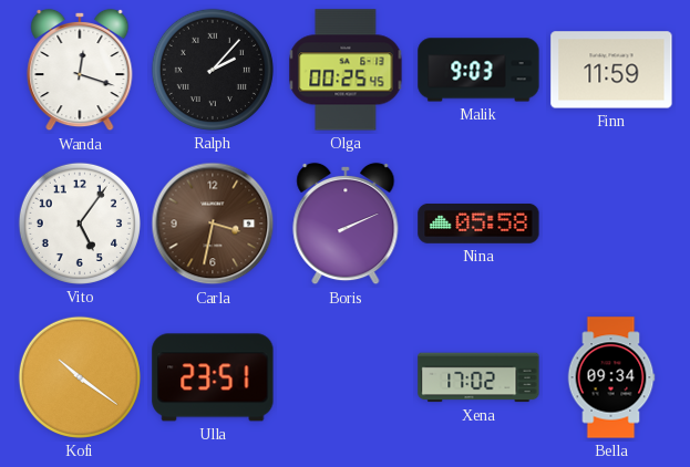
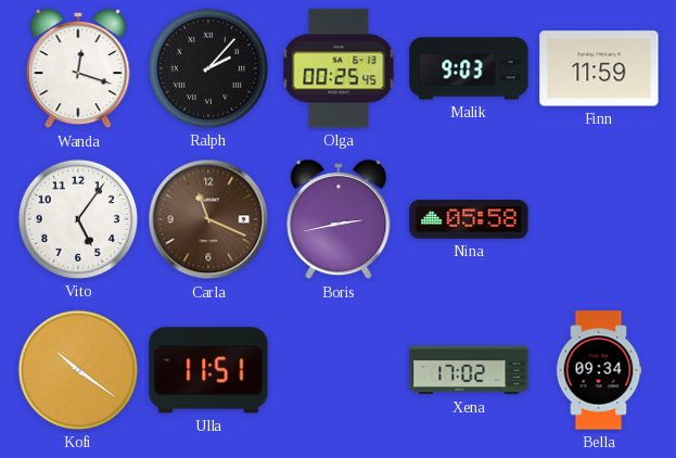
Carla: 3:32 -> 11:19
Boris: 2:11 -> 2:43
Ulla: 23:51 -> 11:51
